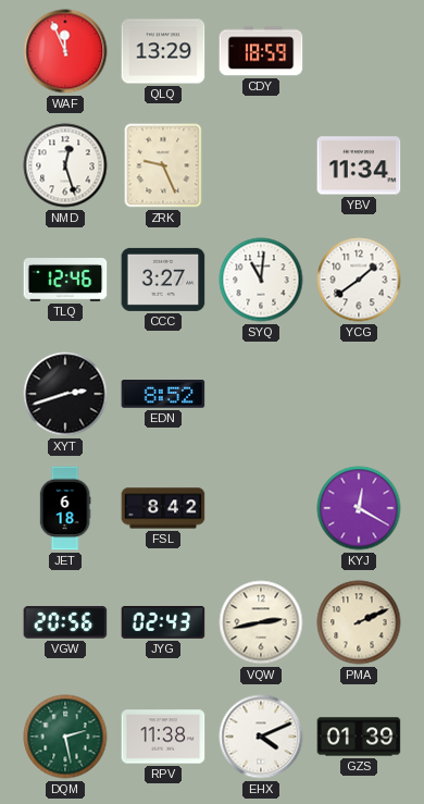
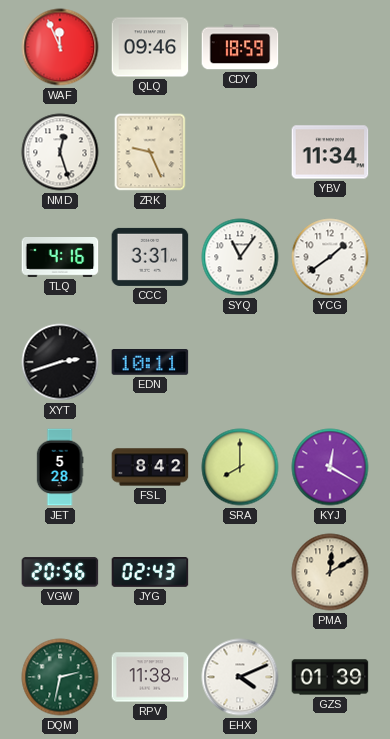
QLQ: 13:29 -> 09:46
TLQ: 12:46 -> 4:16
CCC: 3:27 -> 3:31
SYQ: 11:01 -> 11:06
EDN: 8:52 -> 10:11
JET: 6:18 -> 5:28
SRA: none -> 8:00
VQW: 2:43 -> none
PMA: 2:11 -> 12:10
DQM: 2:28 -> 2:32
